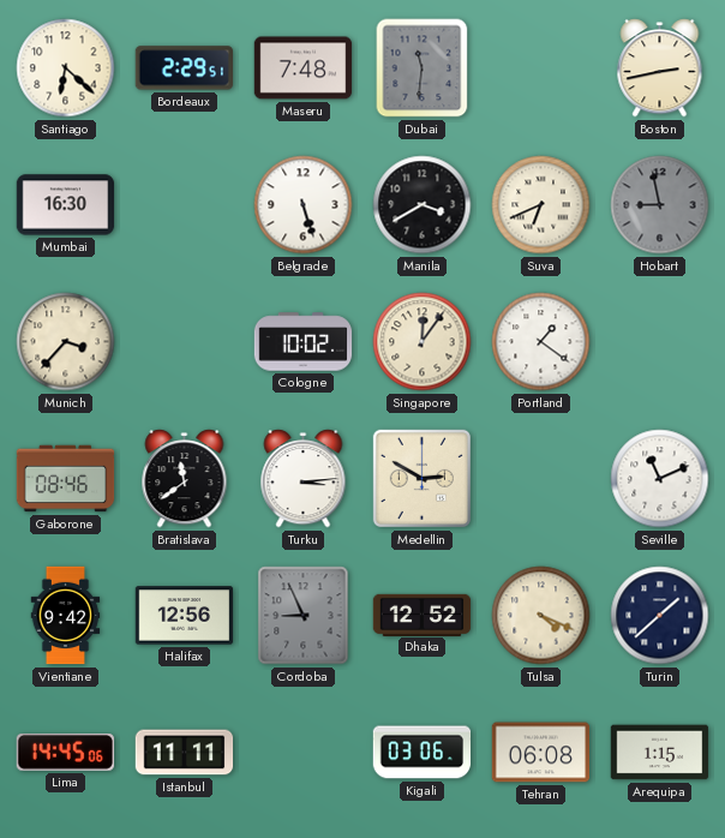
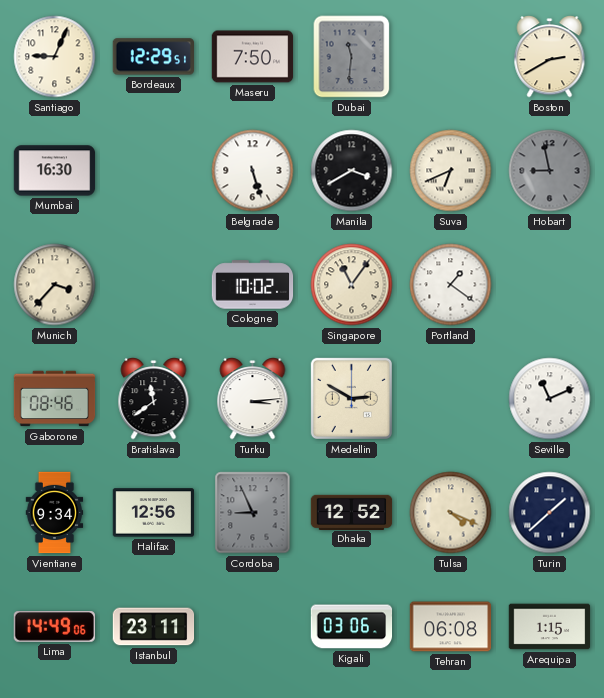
Santiago: 6:22 -> 9:04
Bordeaux: 2:29 -> 12:29
Maseru: 7:48 -> 7:50
Boston: 2:43 -> 2:40
Singapore: 12:06 -> 11:06
Vientiane: 9:42 -> 9:34
Lima: 14:45 -> 14:49
Istanbul: 11:11 -> 23:11
